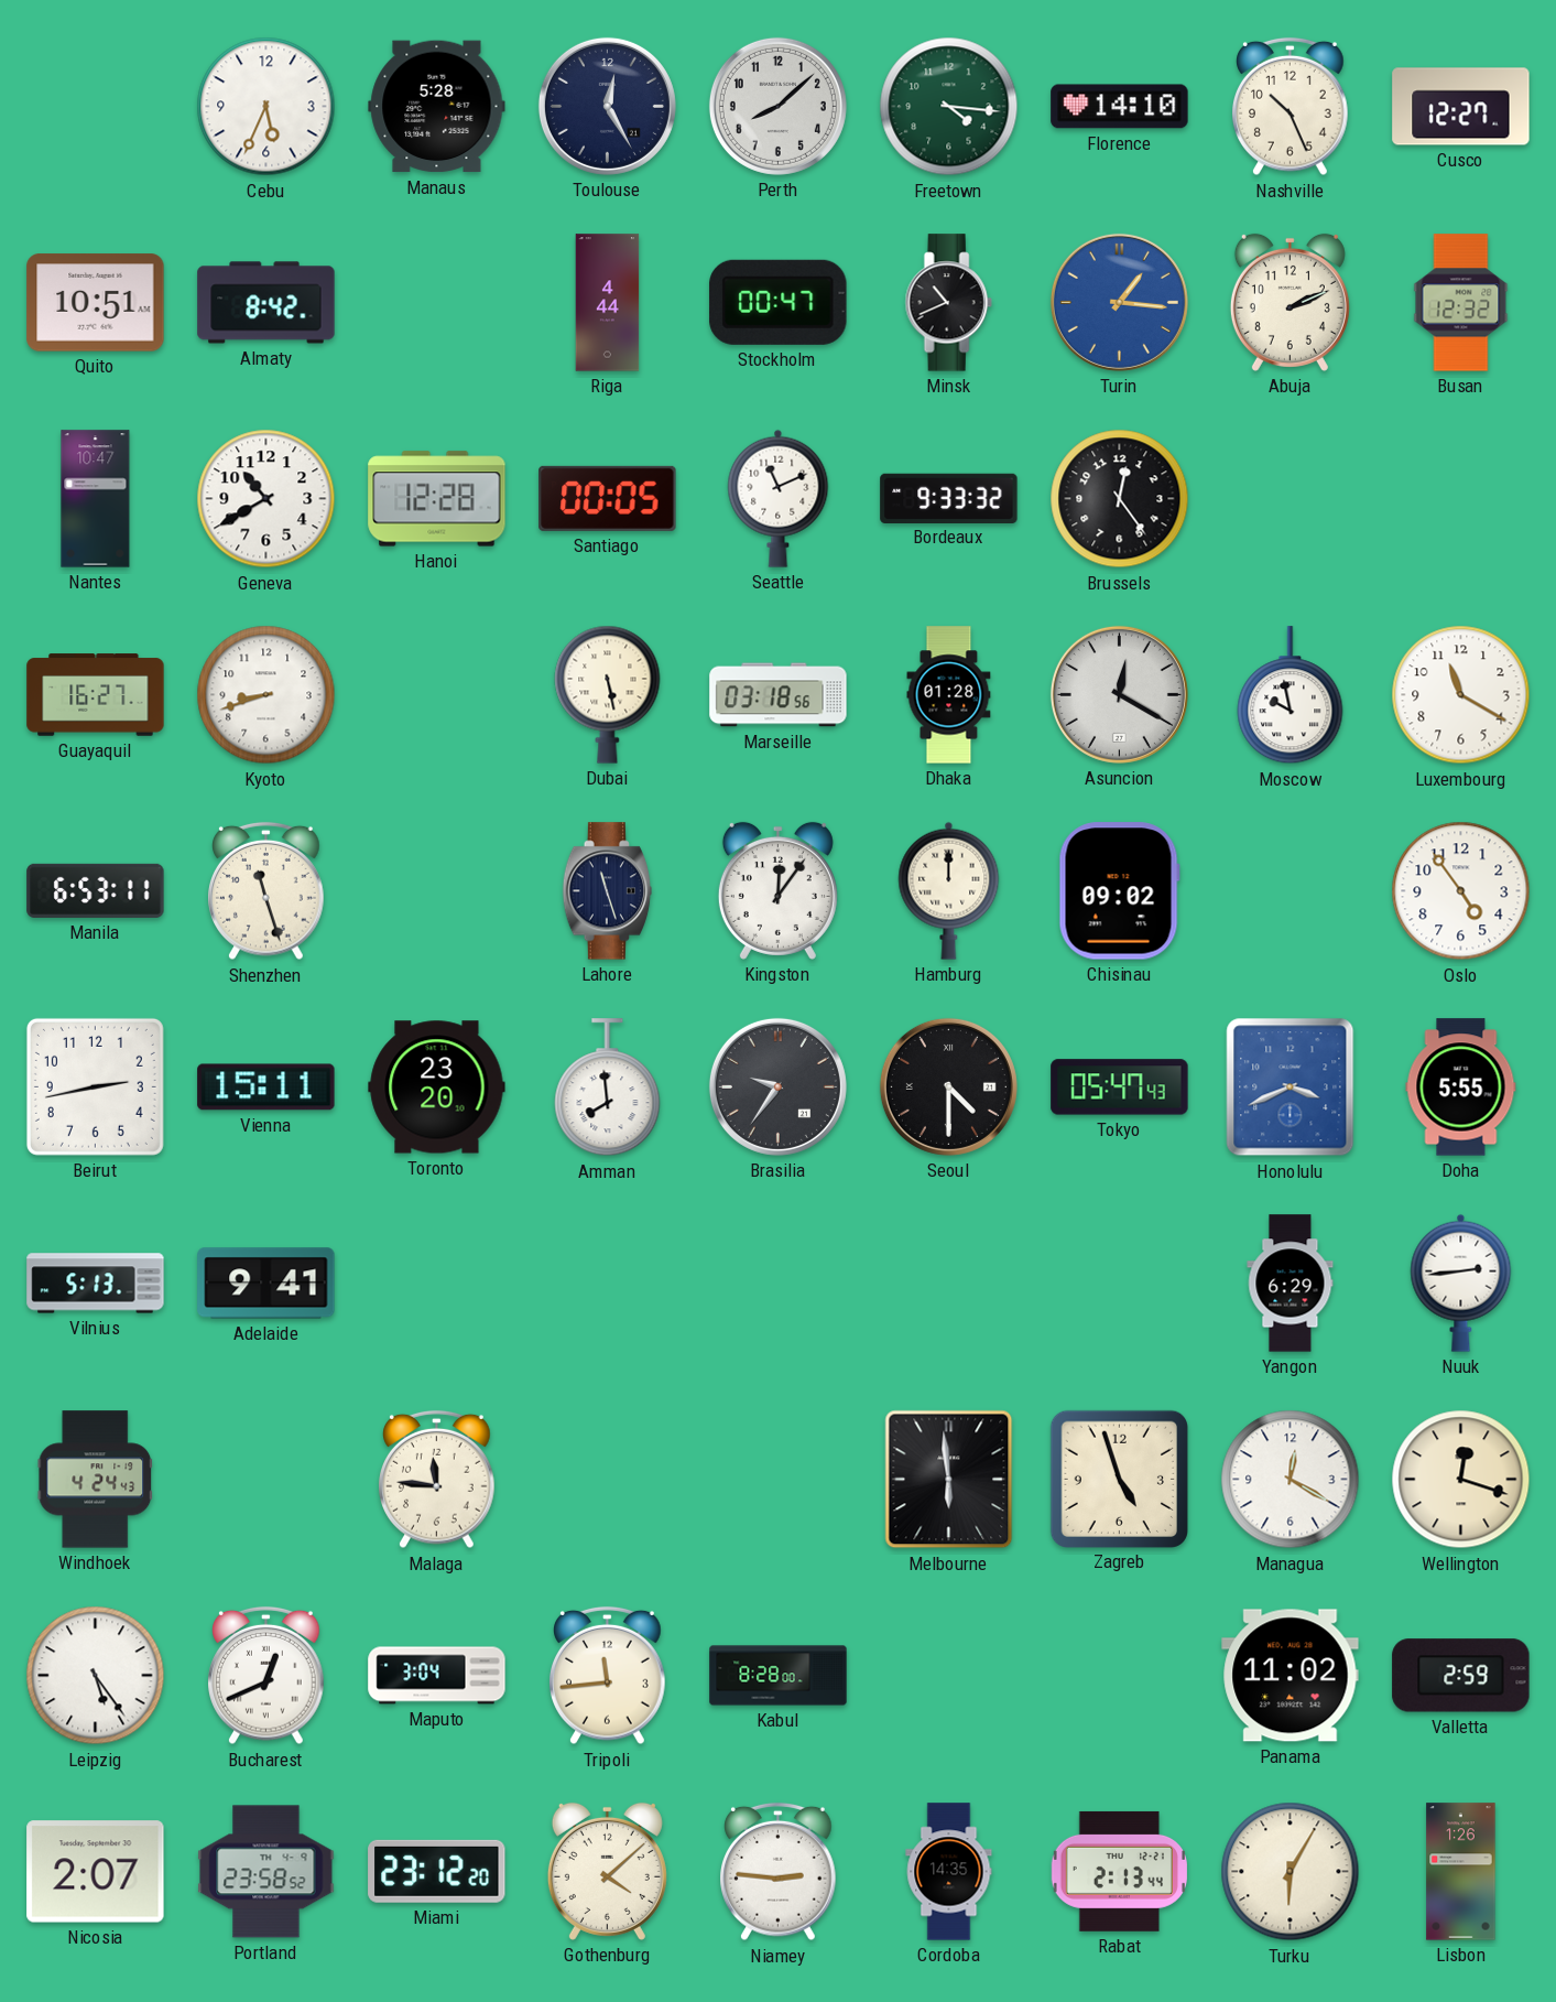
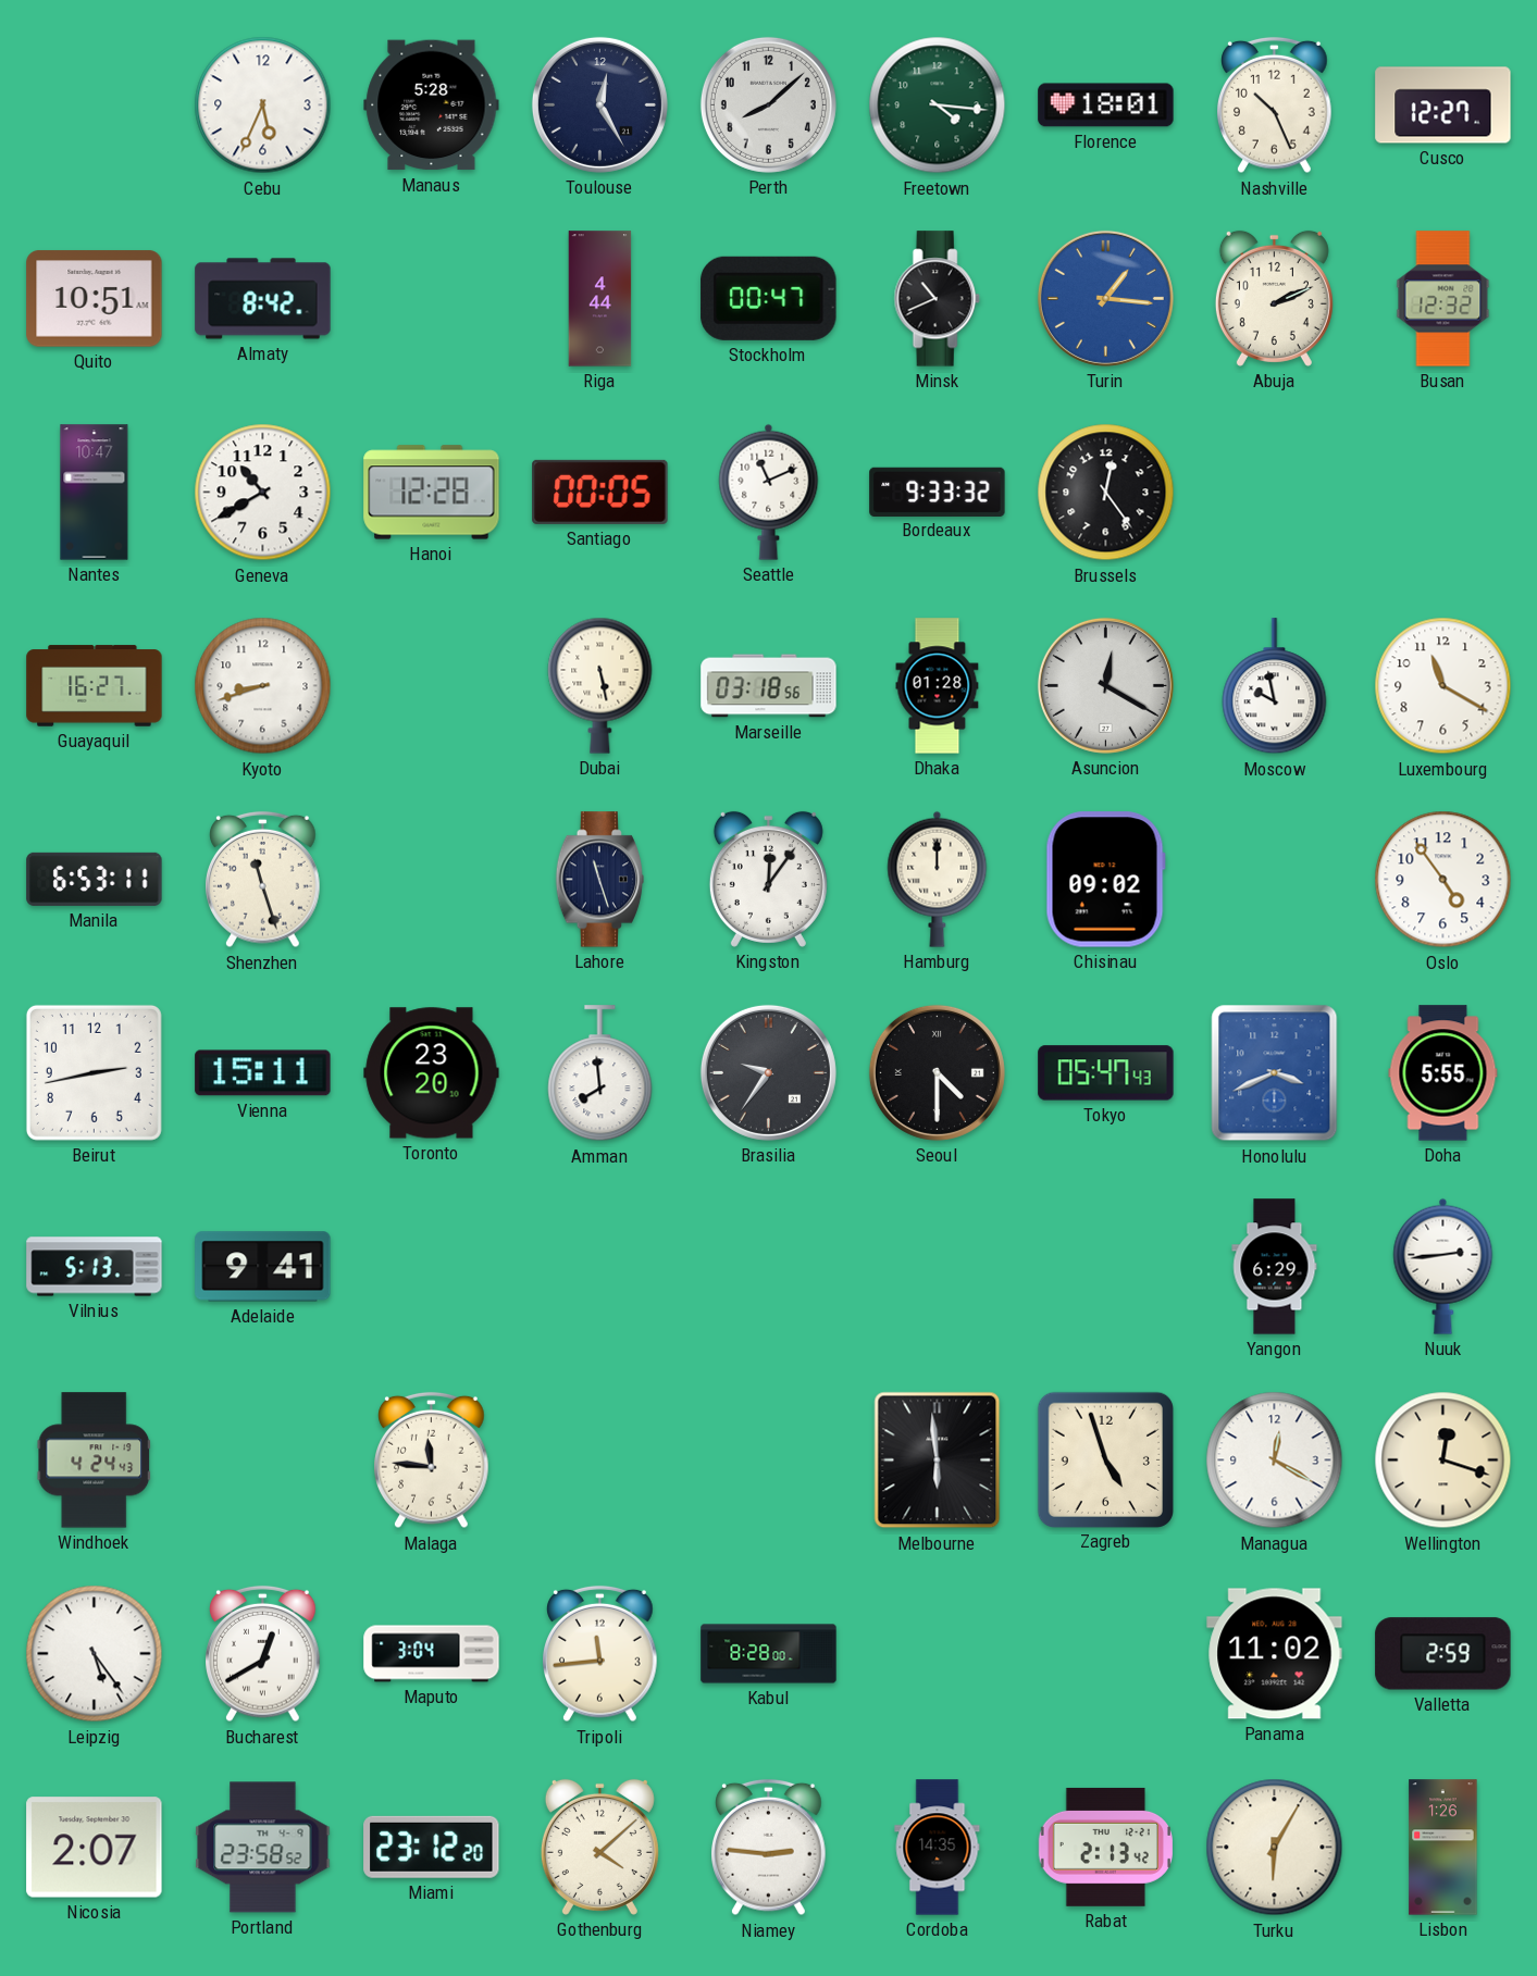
Florence: 14:10 -> 18:01
Bucharest: 12:41 -> 12:40
Rabat: 2:13:44 -> 2:13:42
